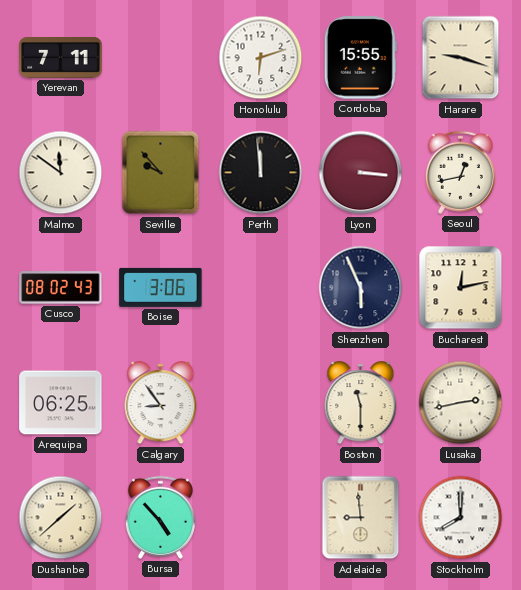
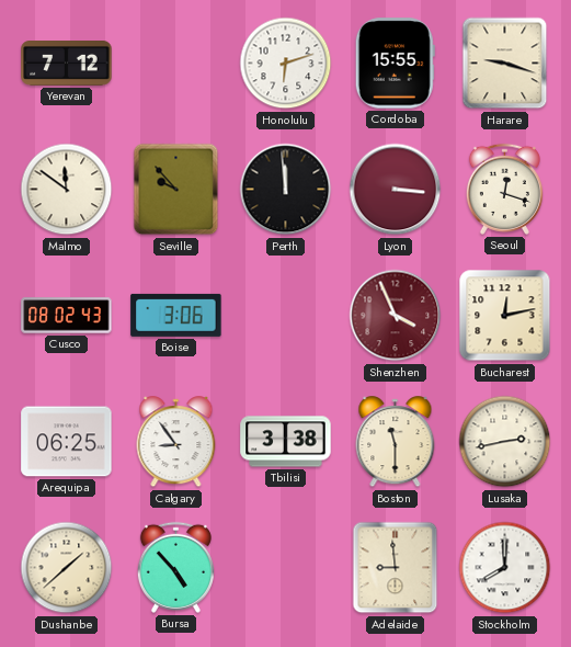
Yerevan: 7:11 -> 7:12
Seoul: 12:43 -> 12:18
Shenzhen: 5:56 -> 3:56
Shenzhen dial: navy -> burgundy
Tbilisi: none -> 3:38
